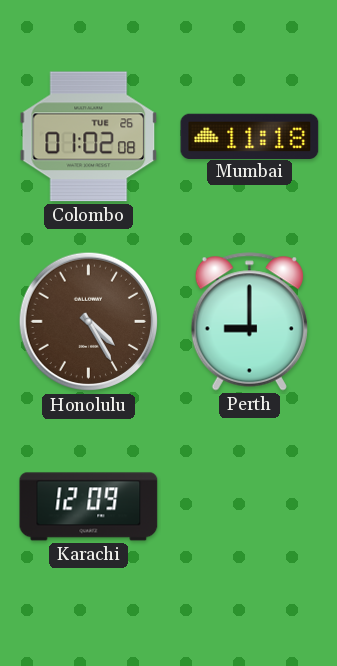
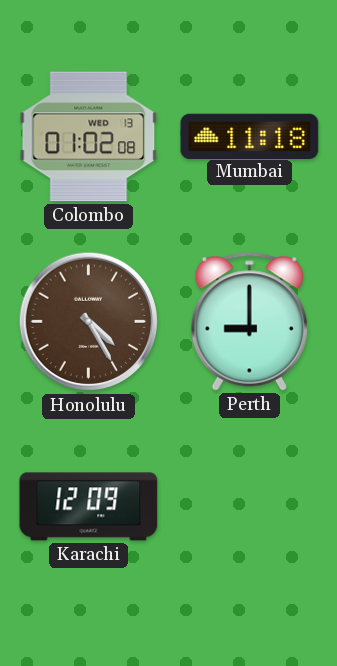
Colombo date: TUE 26 -> WED 13
